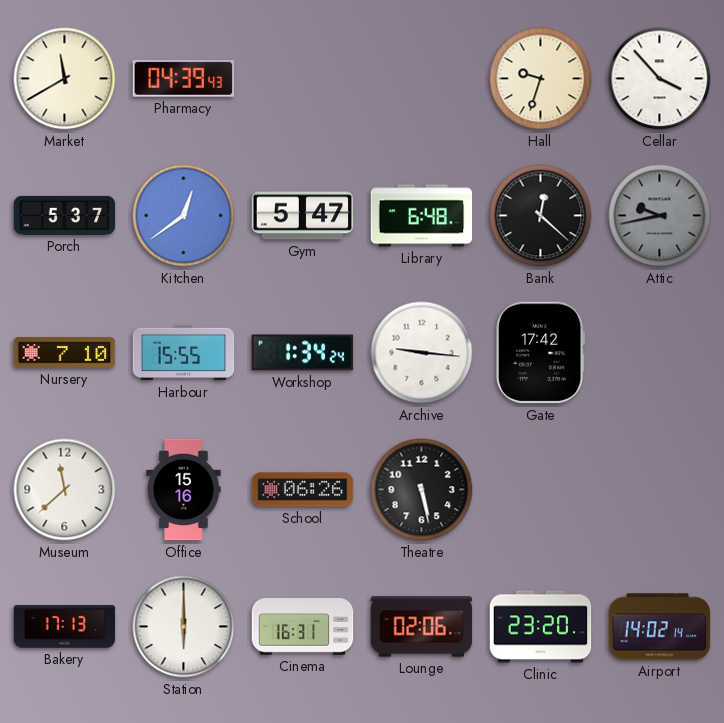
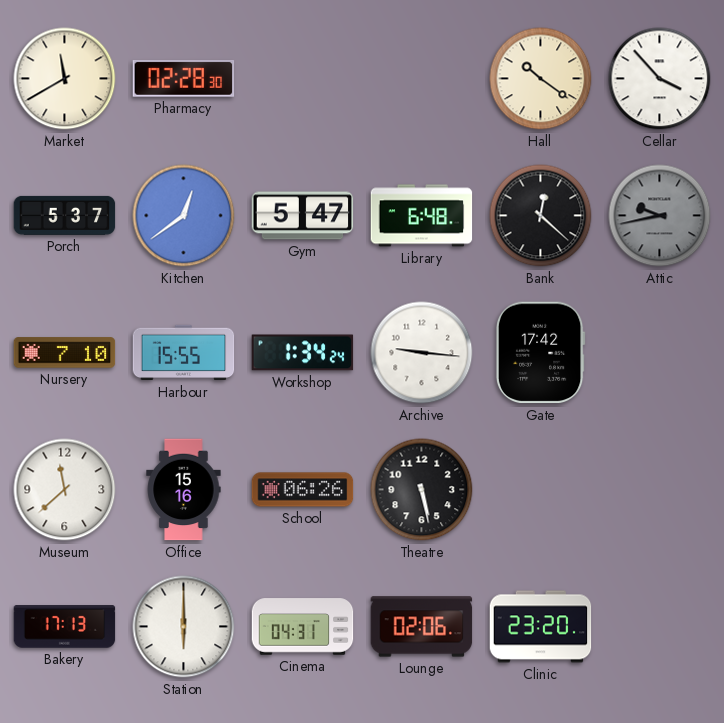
Pharmacy: 04:39 -> 02:28
Hall: 9:33 -> 10:21
Cinema: 16:31 -> 04:31
Airport: 14:02 -> none
